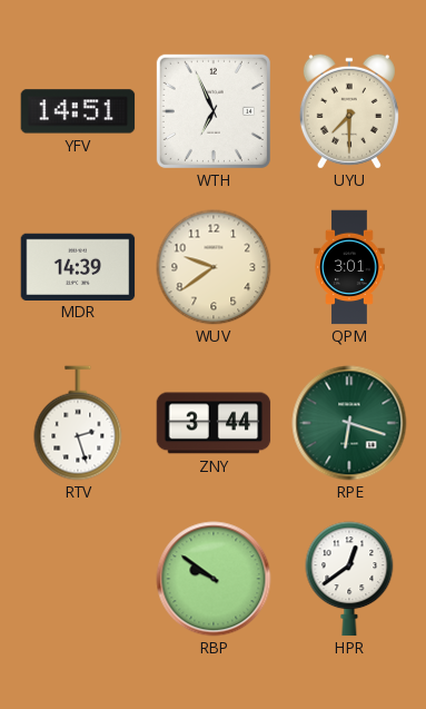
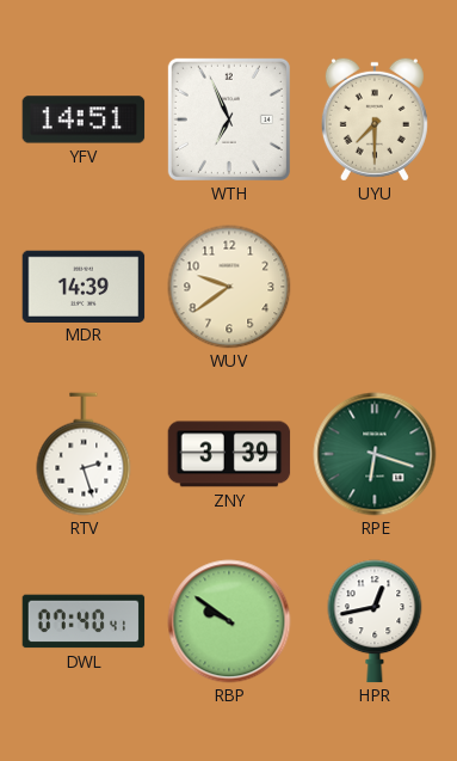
QPM: 3:01 -> none
ZNY: 3:44 -> 3:39
DWL: none -> 07:40
HPR: 12:39 -> 12:43
